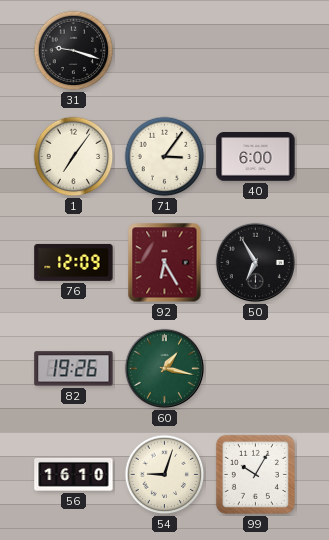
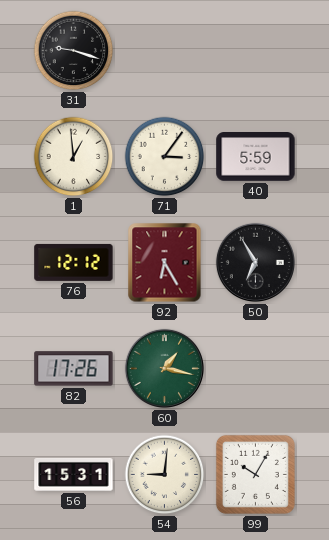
1: 7:06 -> 12:59
40: 6:00 -> 5:59
76: 12:09 -> 12:12
82: 19:26 -> 17:26
56: 16:10 -> 15:31
54: 9:03 -> 9:01
